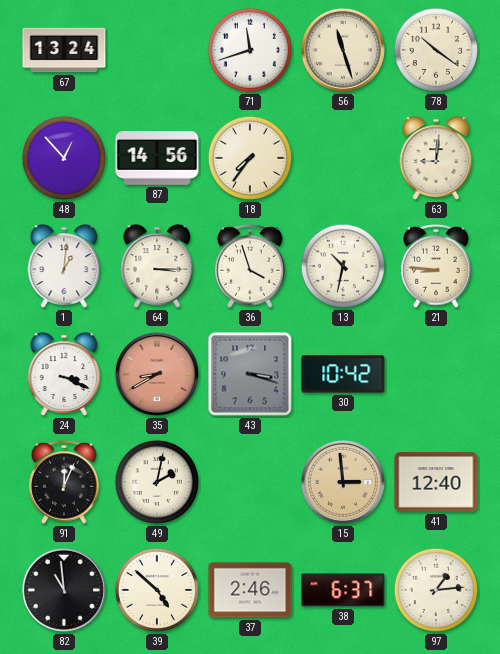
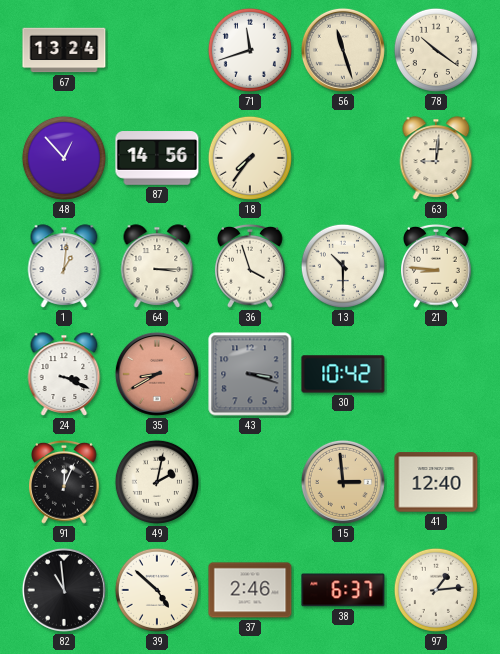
13: 10:32 -> 10:30
